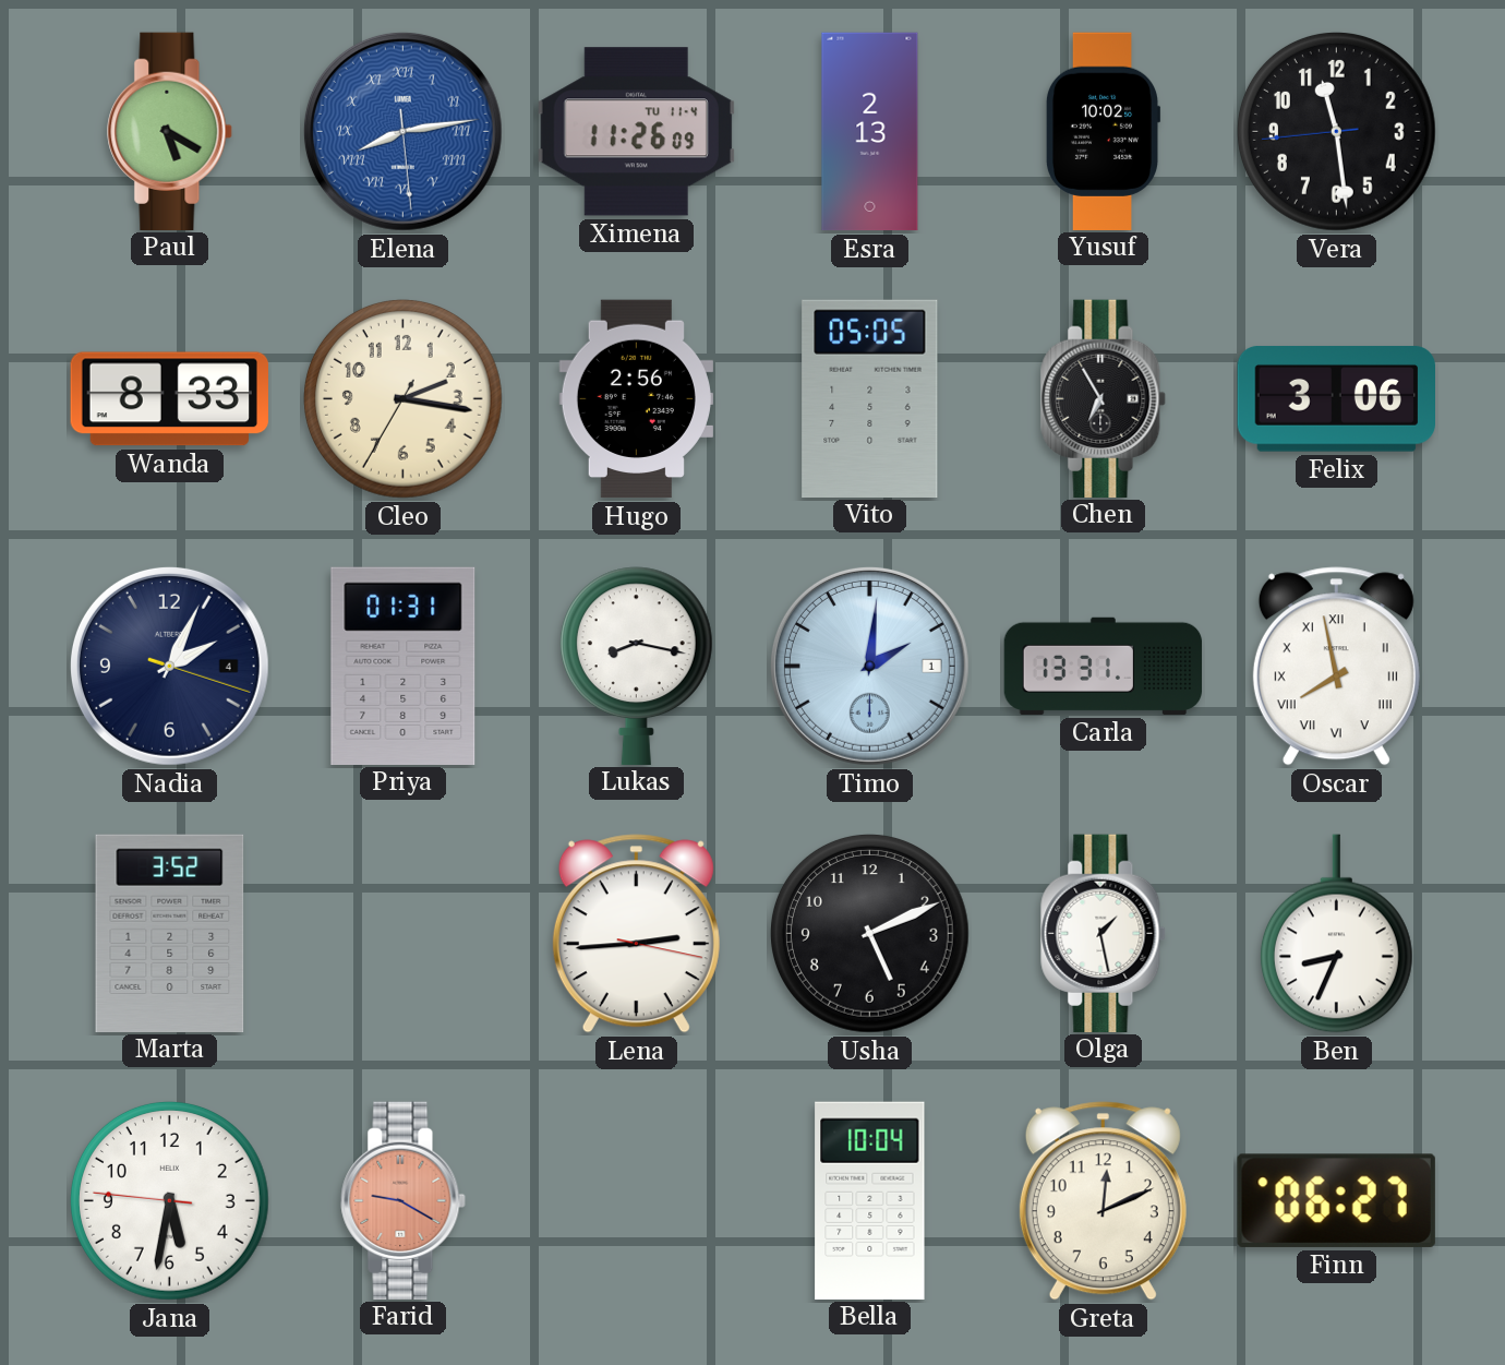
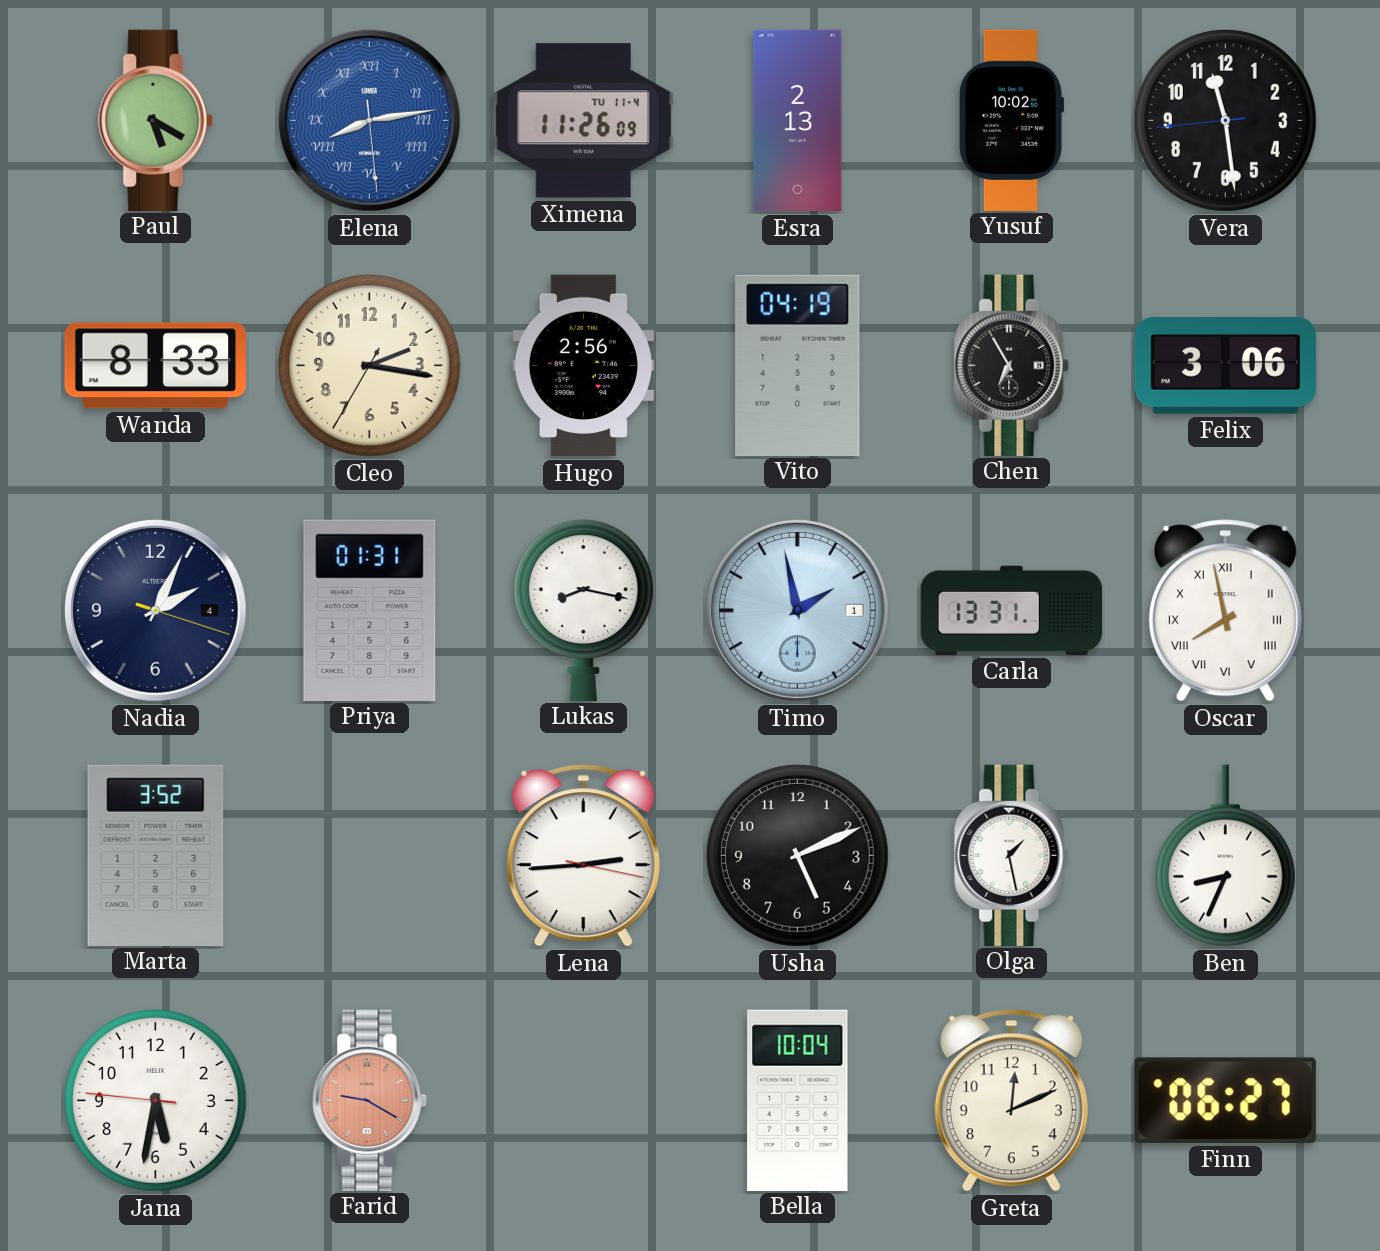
Vito: 05:05 -> 04:19
Timo: 2:01 -> 1:58
